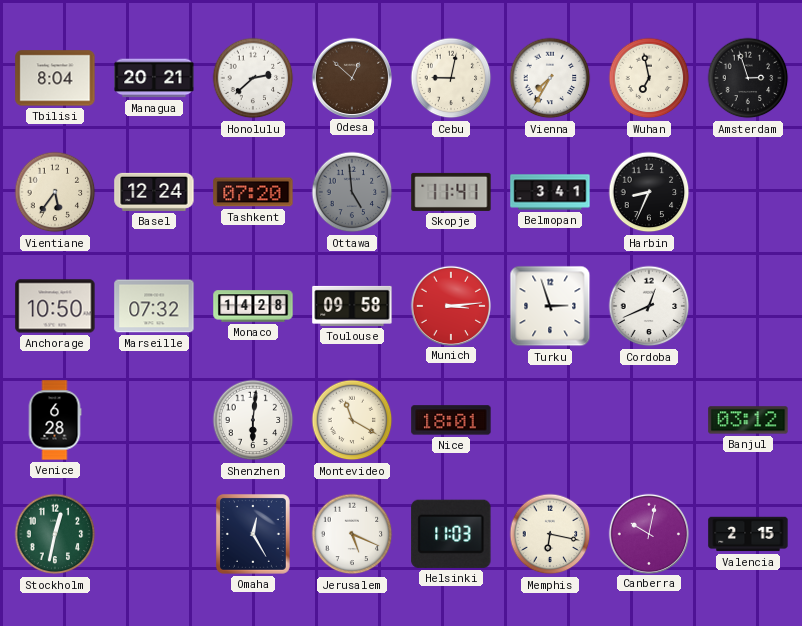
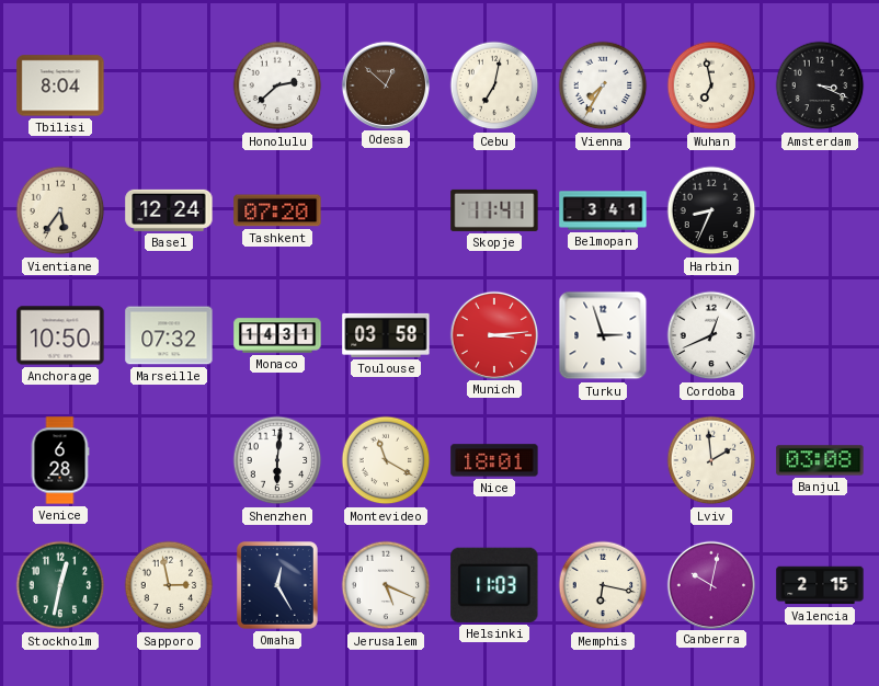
Managua: 20:21 -> none
Cebu: 9:02 -> 7:02
Amsterdam: 2:57 -> 3:19
Ottawa: 4:59 -> none
Monaco: 14:28 -> 14:31
Toulouse: 09:58 -> 03:58
Lviv: none -> 1:59
Banjul: 03:12 -> 03:08
Sapporo: none -> 2:58
